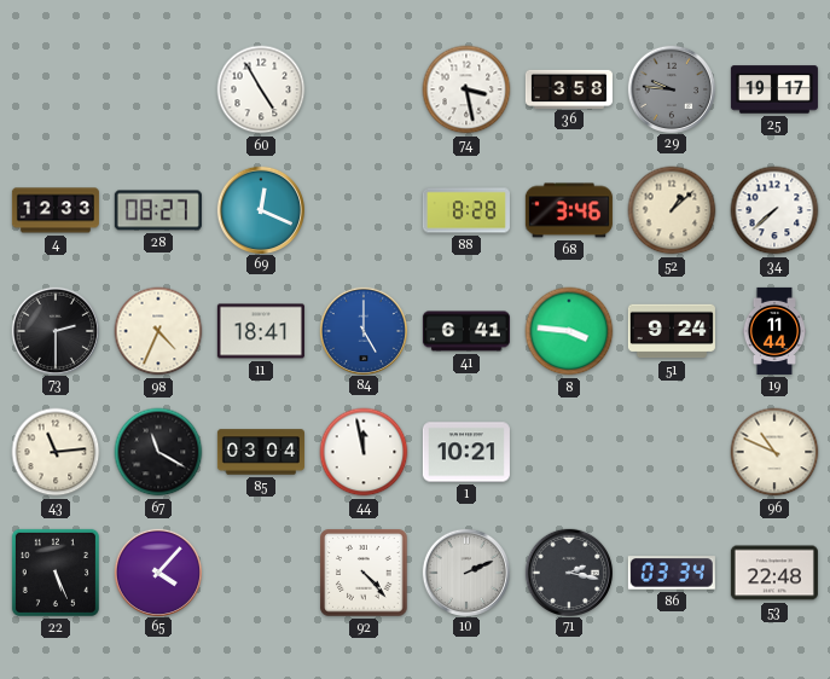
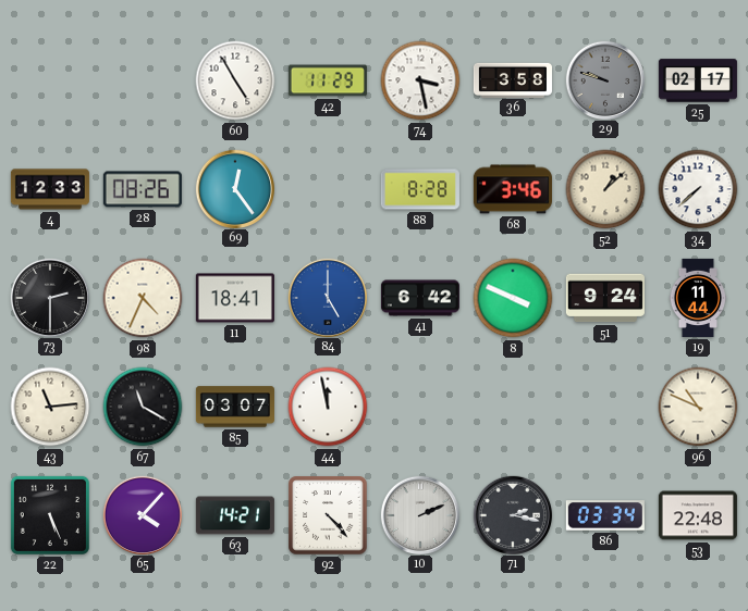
42: none -> 11:29
29: 9:46 -> 9:48
25: 19:17 -> 02:17
28: 08:27 -> 08:26
69: 12:19 -> 12:24
41: 6:41 -> 6:42
8: 3:46 -> 3:49
85: 03:04 -> 03:07
1: 10:21 -> none
63: none -> 14:21
